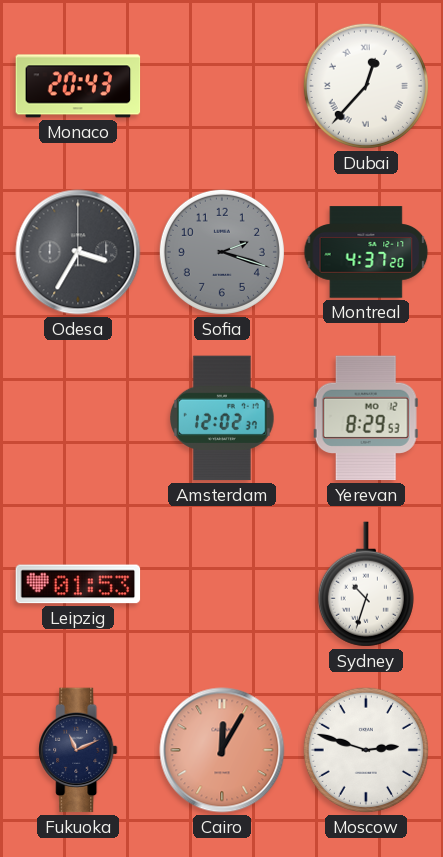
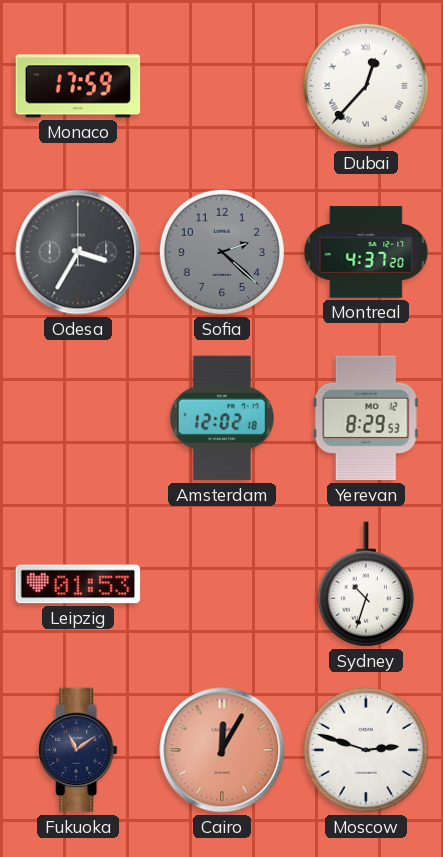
Monaco: 20:43 -> 17:59
Sofia: 2:18 -> 2:22
Amsterdam: 12:02:37 -> 12:02:18
Fukuoka: 11:11 -> 11:09
